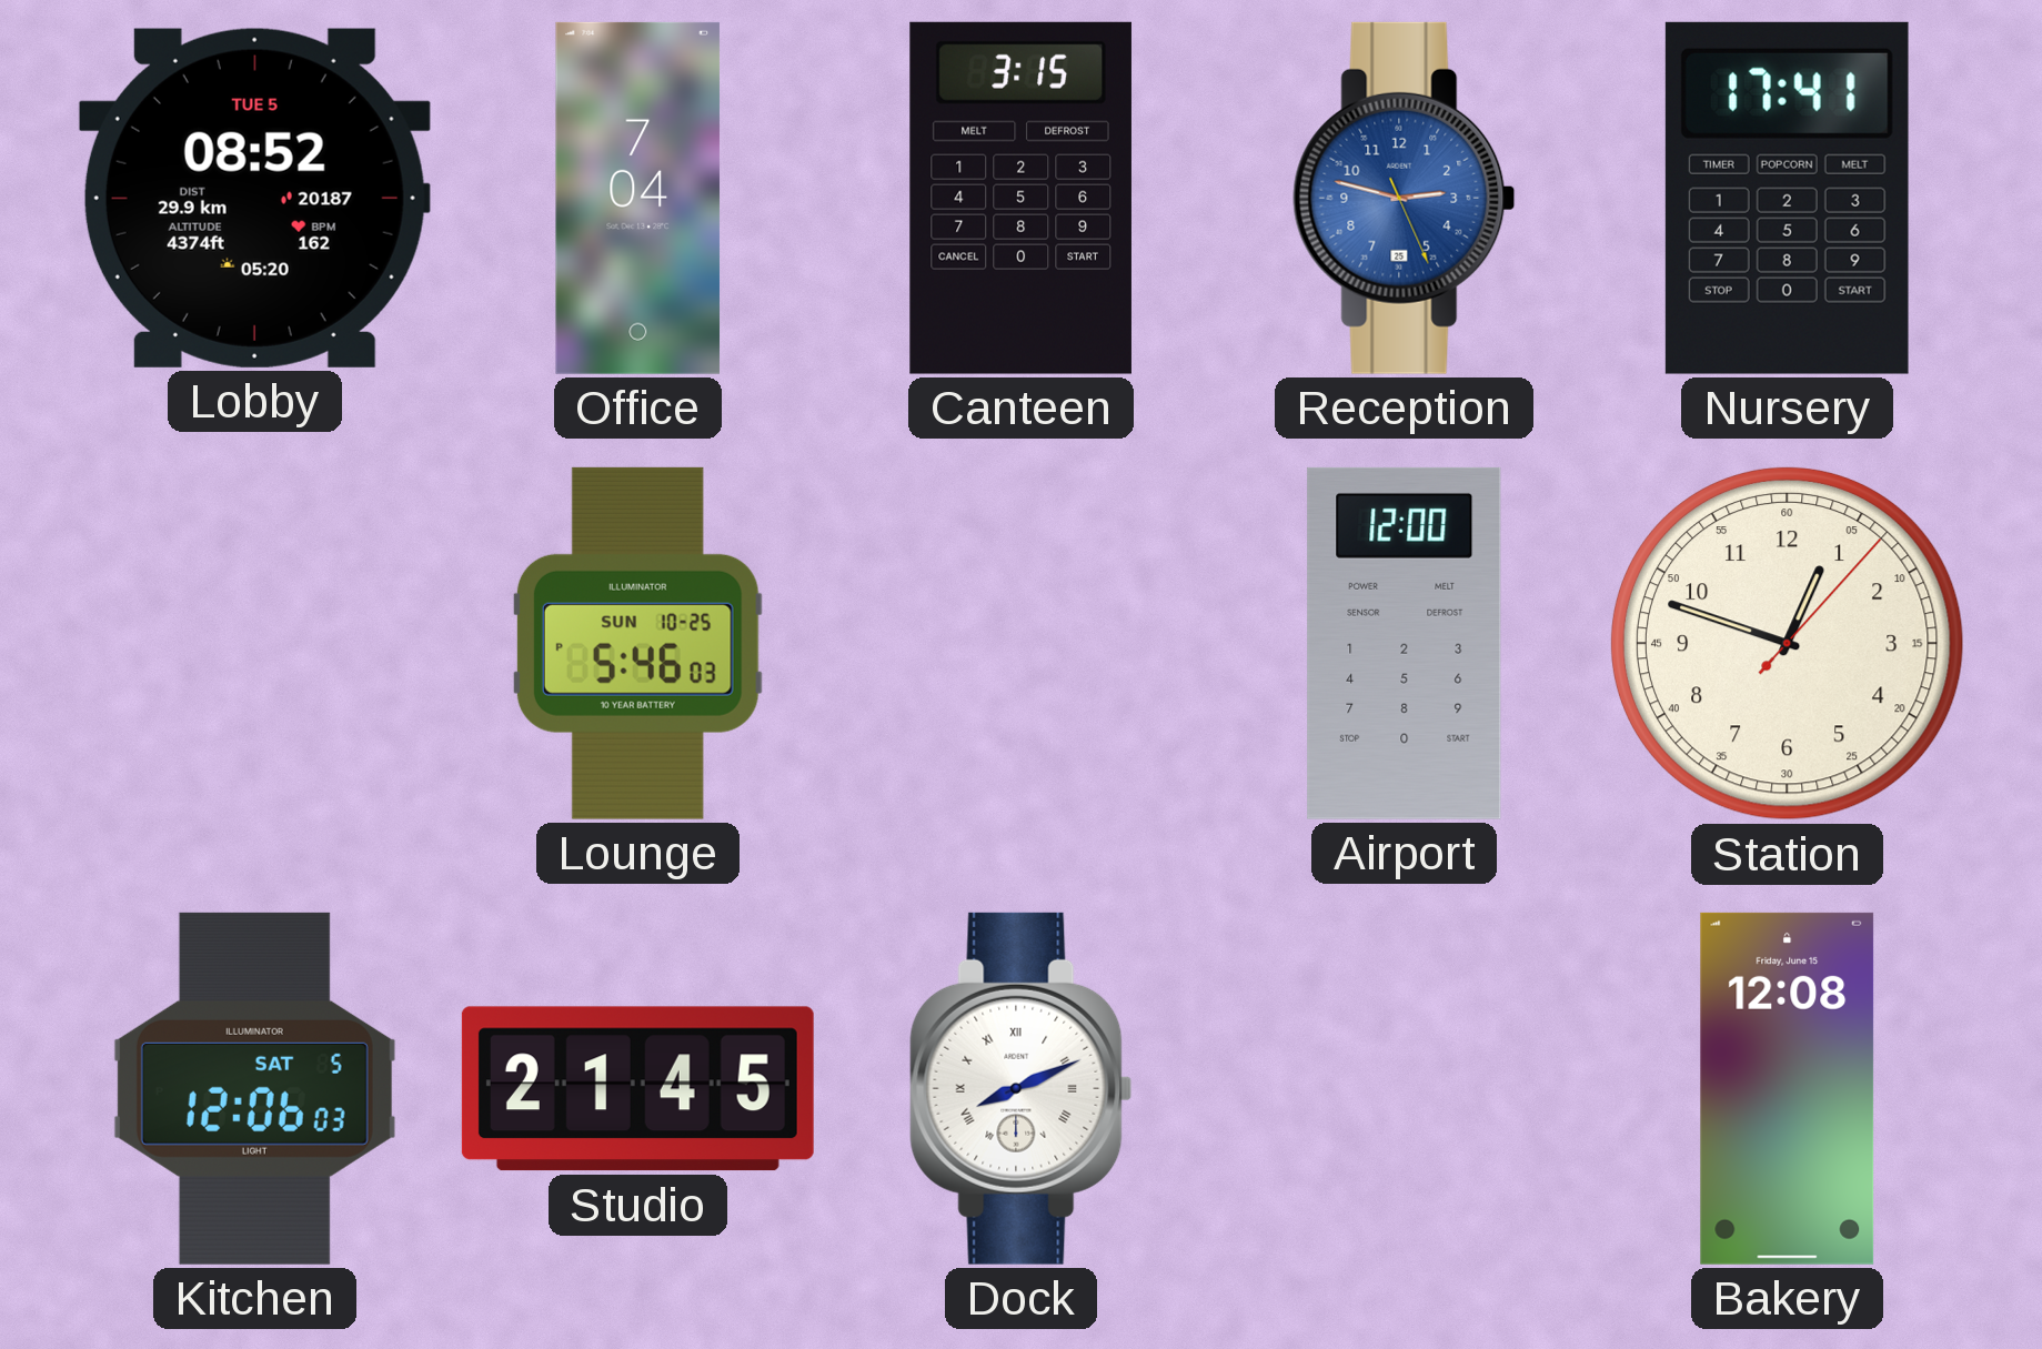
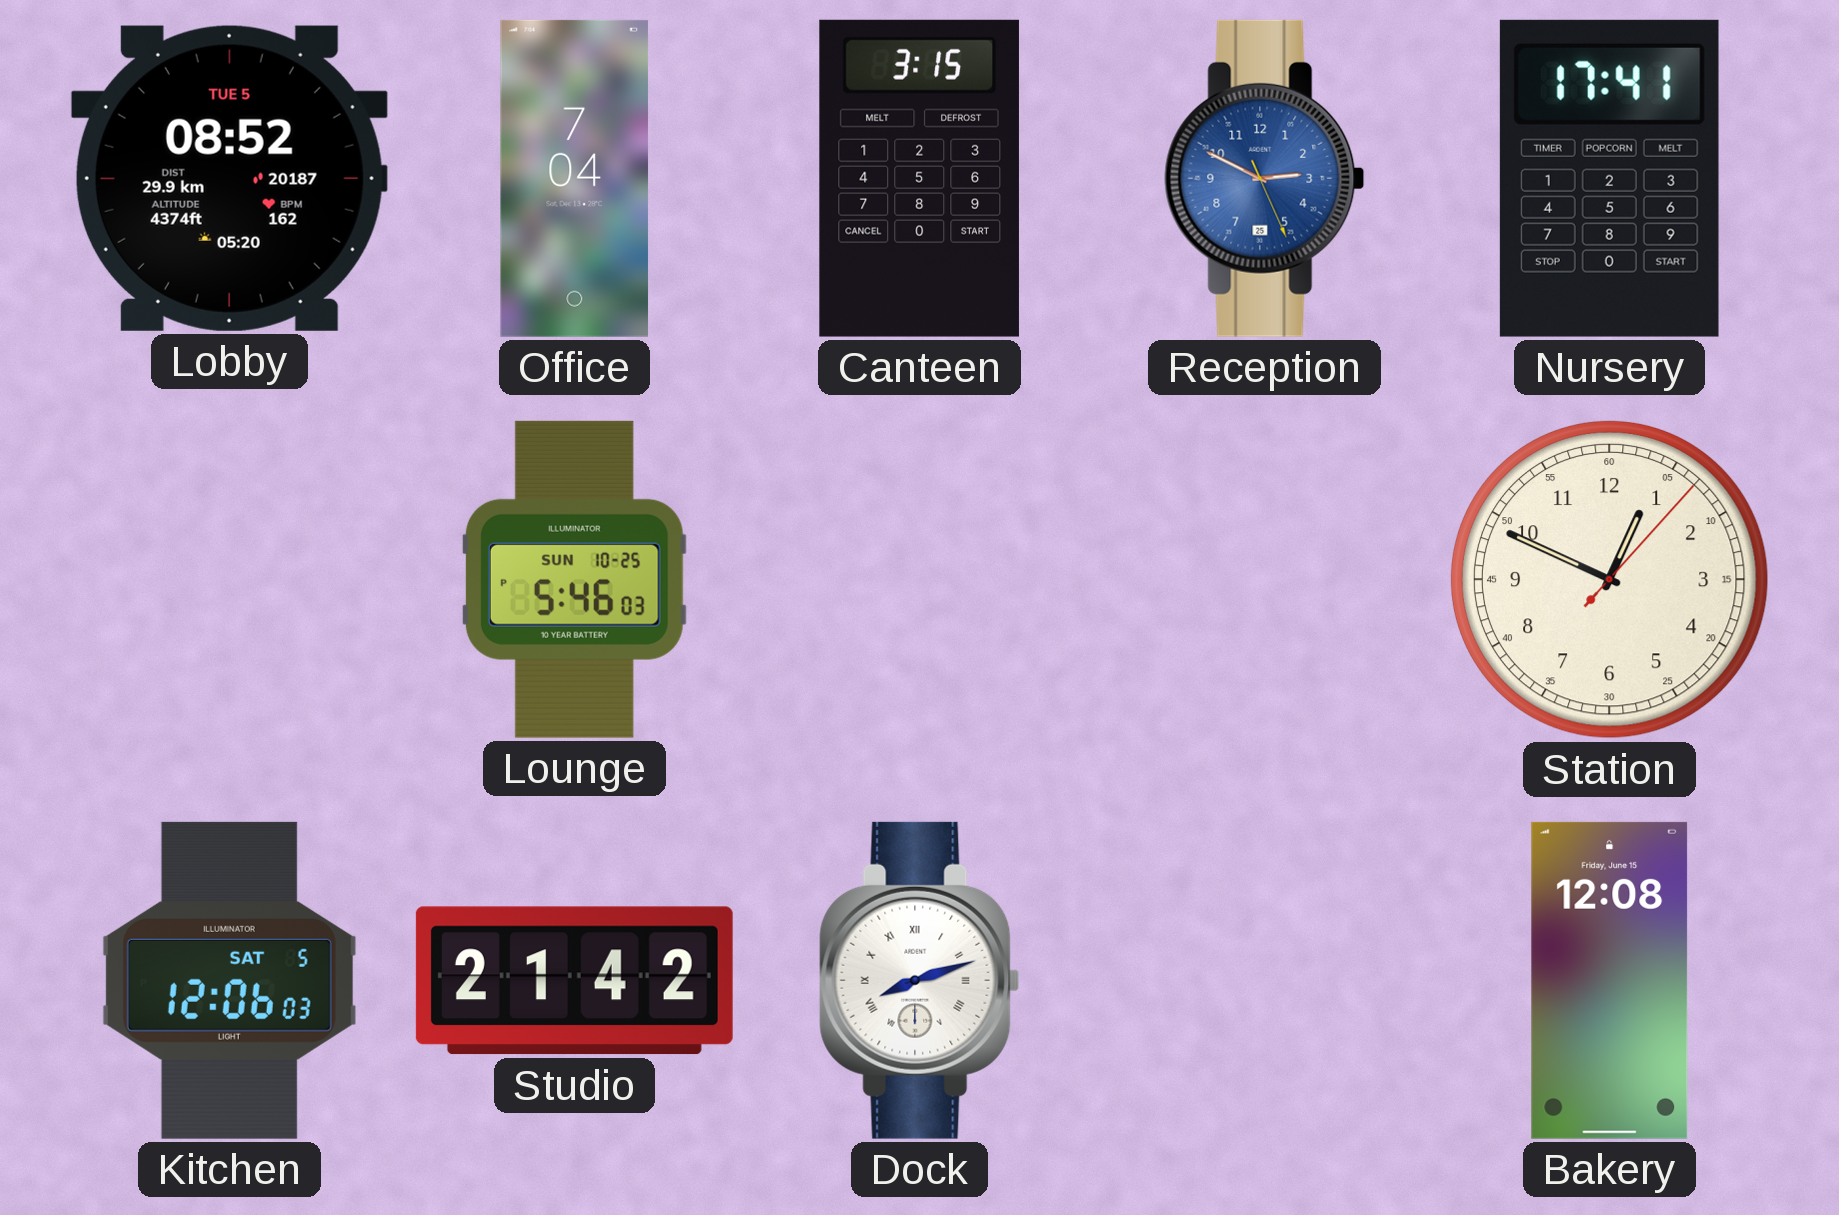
Reception: 2:47 -> 2:49
Airport: 12:00 -> none
Station: 12:48 -> 12:49
Studio: 21:45 -> 21:42
Dock: 8:11 -> 8:12
